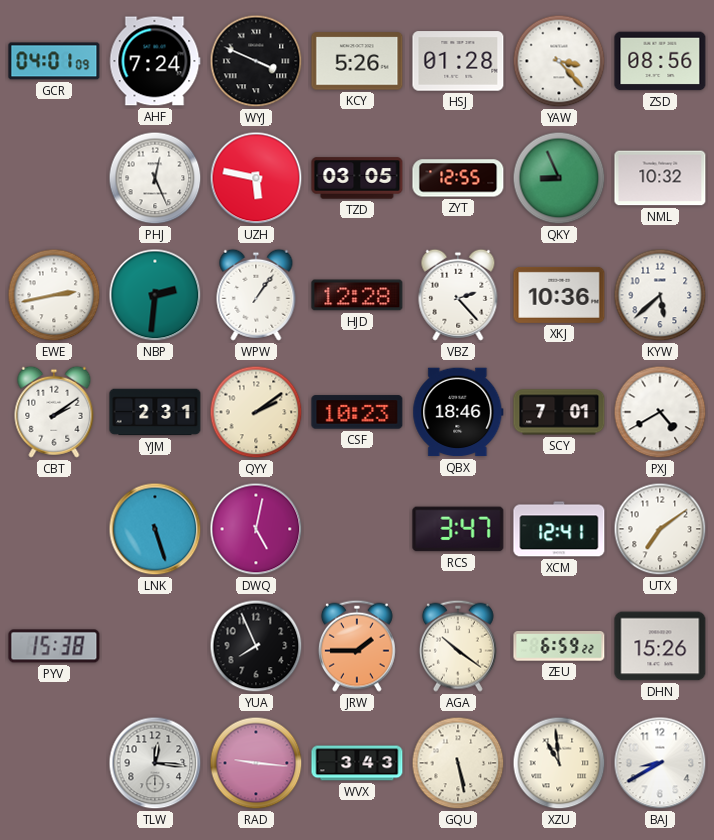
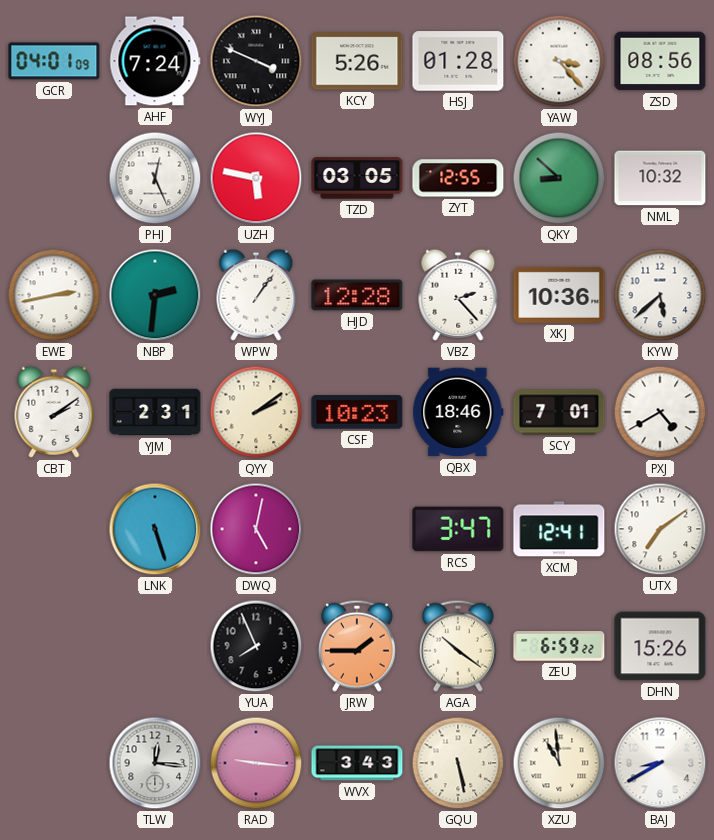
QKY: 8:56 -> 8:52
PYV: 15:38 -> none
